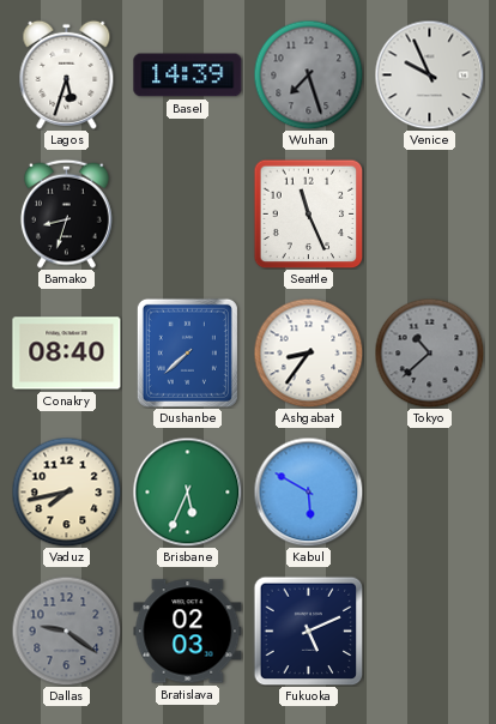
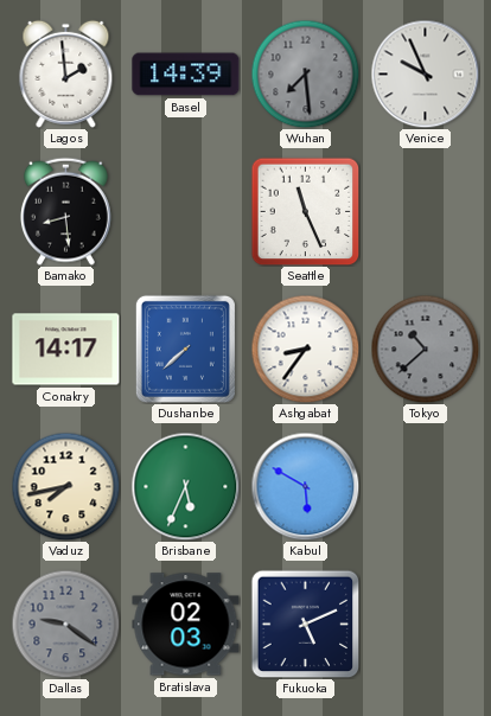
Lagos: 5:33 -> 1:59
Wuhan: 7:27 -> 7:29
Bamako: 8:33 -> 8:29
Conakry: 08:40 -> 14:17
